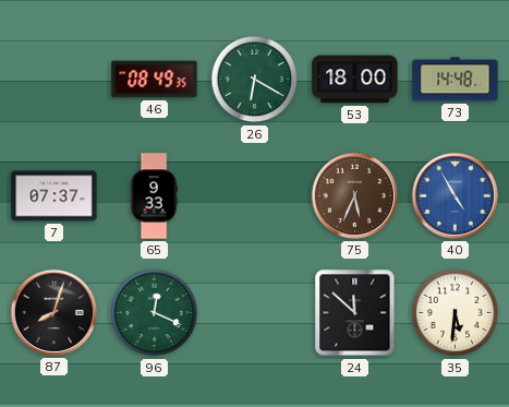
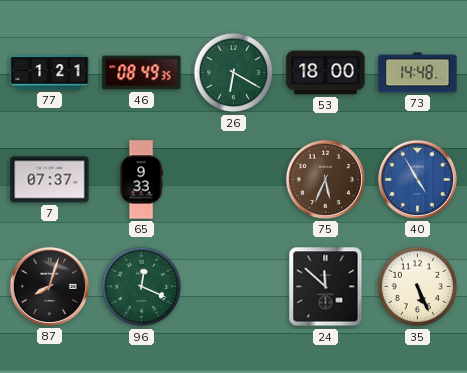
77: none -> 1:21
35: 5:31 -> 5:26
